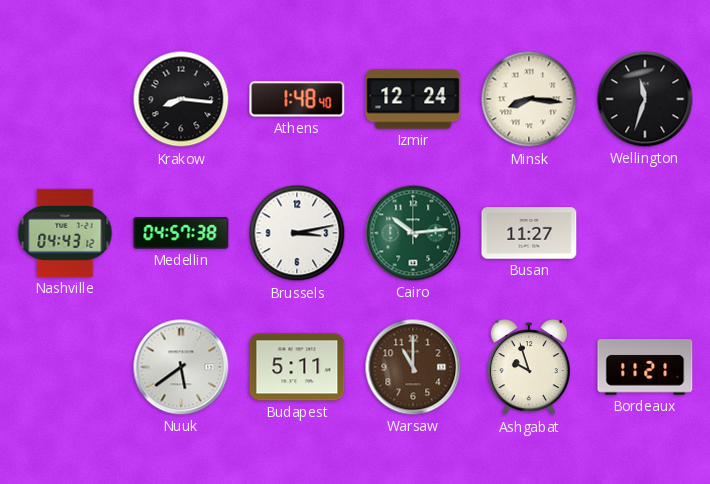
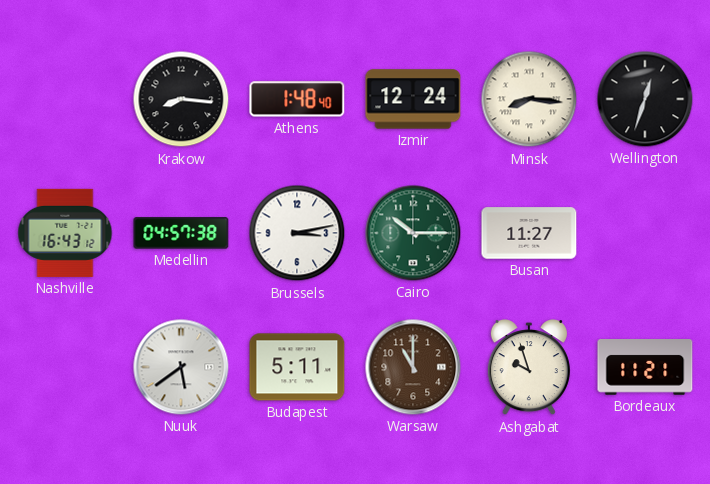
Wellington: 11:33 -> 12:33
Nashville: 04:43 -> 16:43
Cairo: 10:14 -> 10:15
